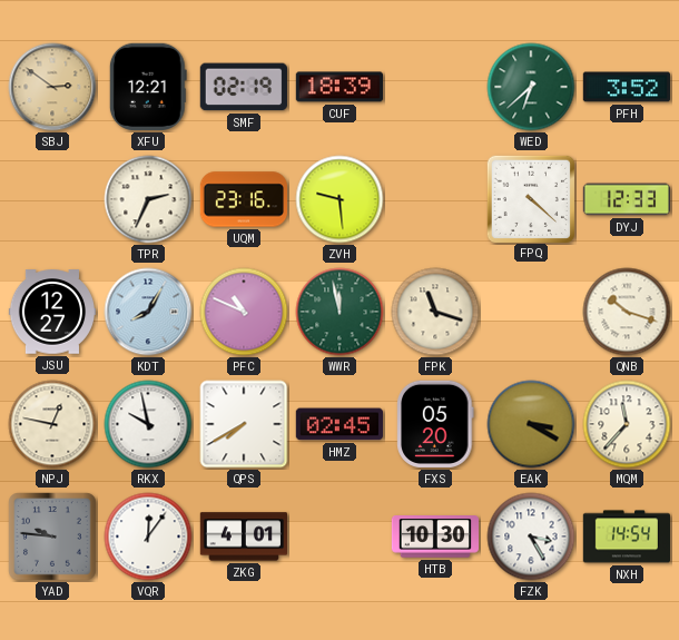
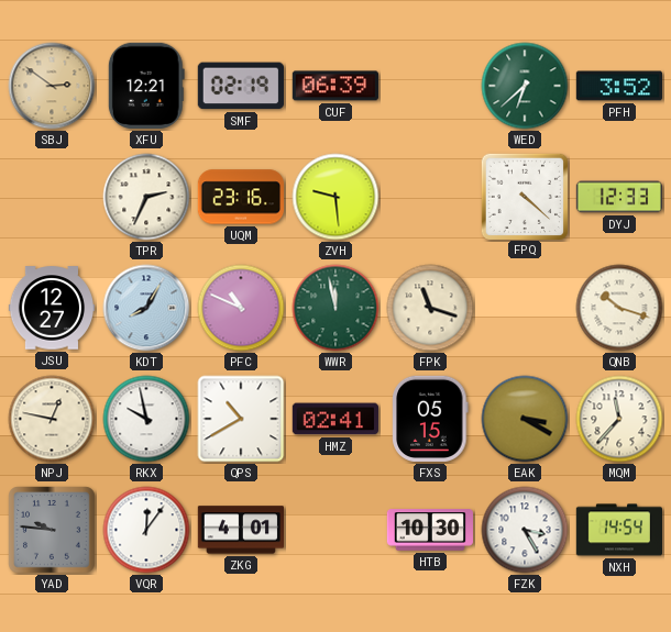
CUF: 18:39 -> 06:39
QPS: 7:40 -> 10:40
HMZ: 02:45 -> 02:41
FXS: 05:20 -> 05:15
